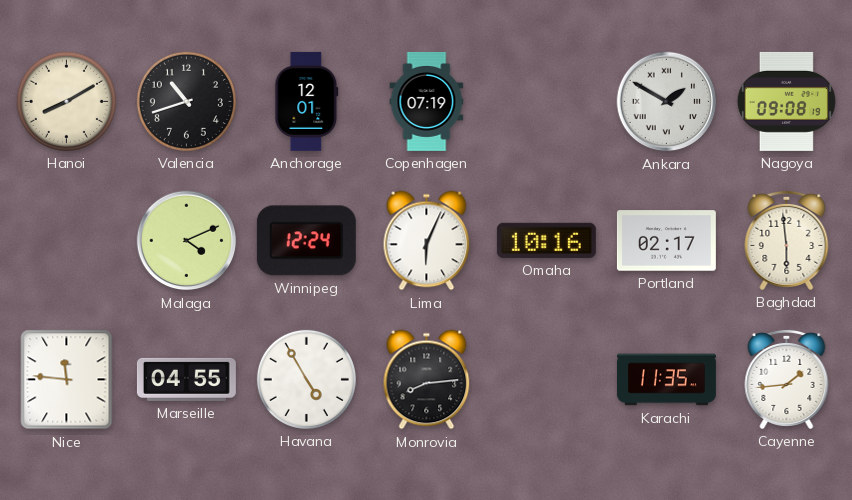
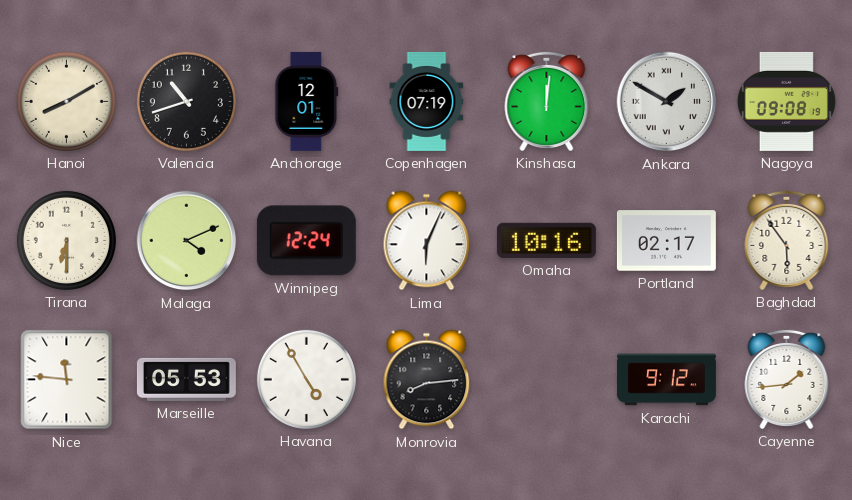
Kinshasa: none -> 12:01
Tirana: none -> 6:30
Baghdad: 5:59 -> 5:54
Marseille: 04:55 -> 05:53
Karachi: 11:35 -> 9:12
